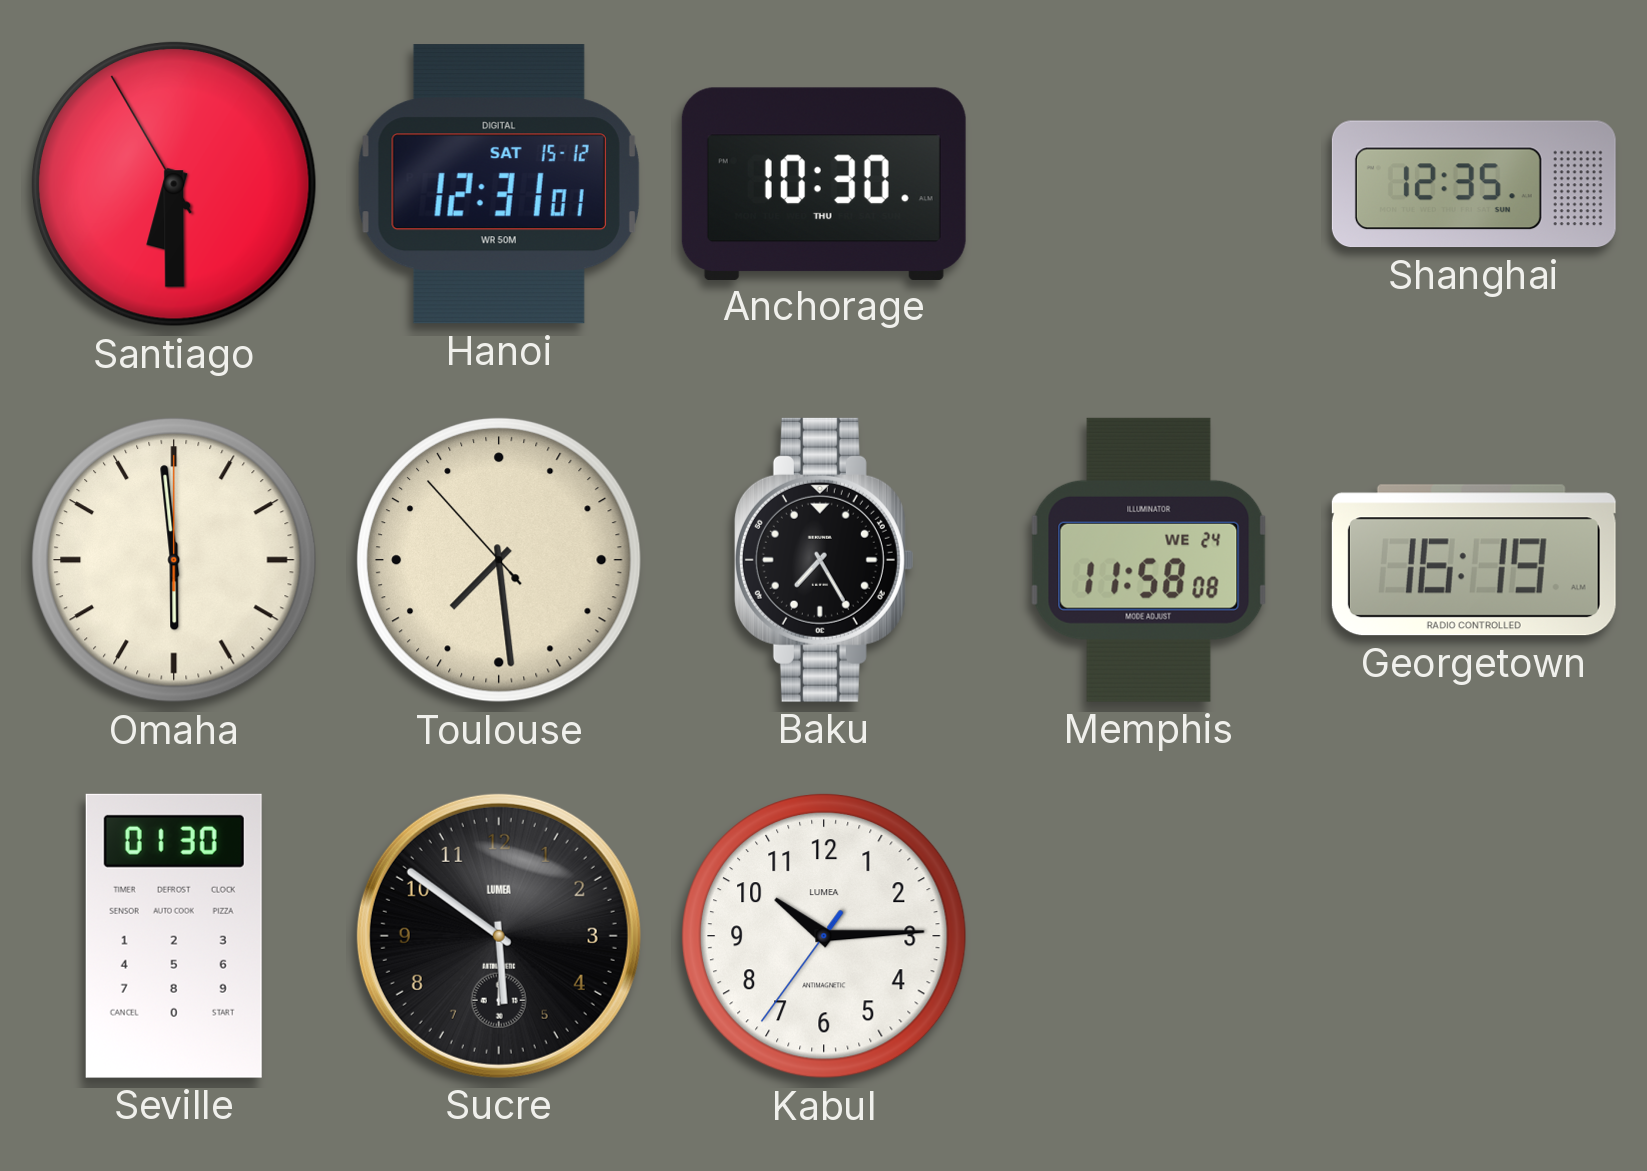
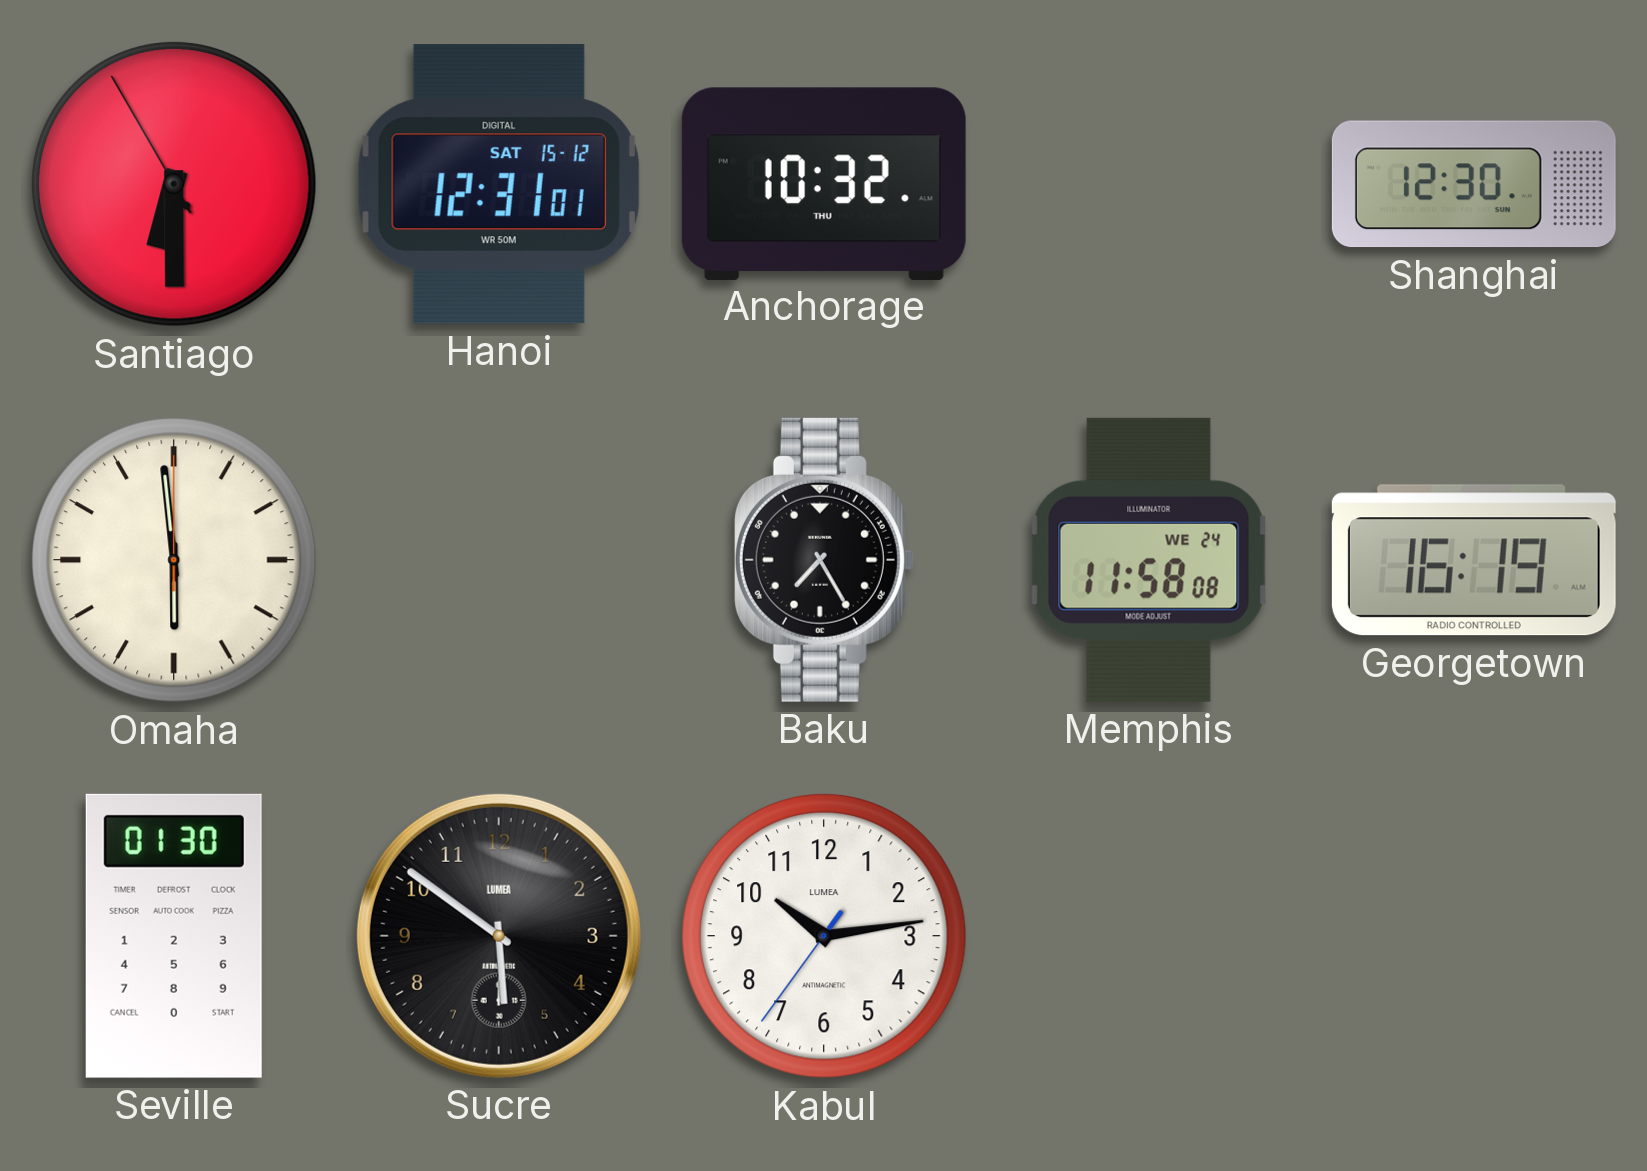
Anchorage: 10:30 -> 10:32
Shanghai: 12:35 -> 12:30
Toulouse: 7:28 -> none
Kabul: 10:14 -> 10:13
